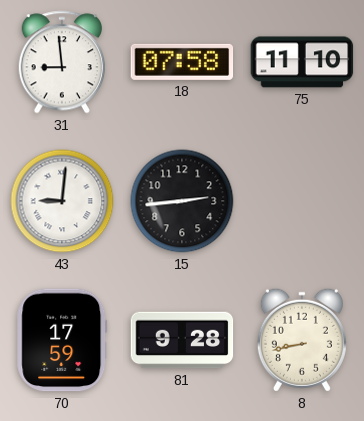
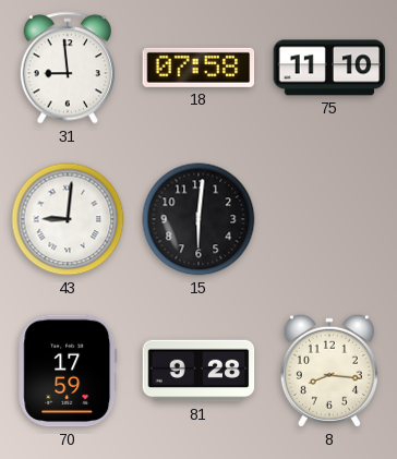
15: 2:44 -> 6:01
8: 8:43 -> 8:16
